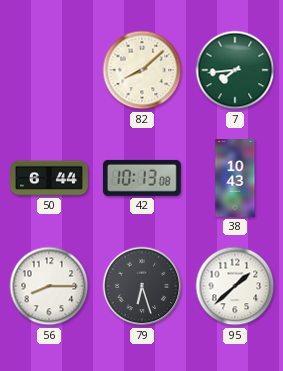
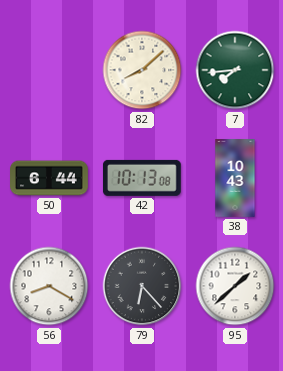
56: 8:15 -> 8:20
79: 6:27 -> 6:23
